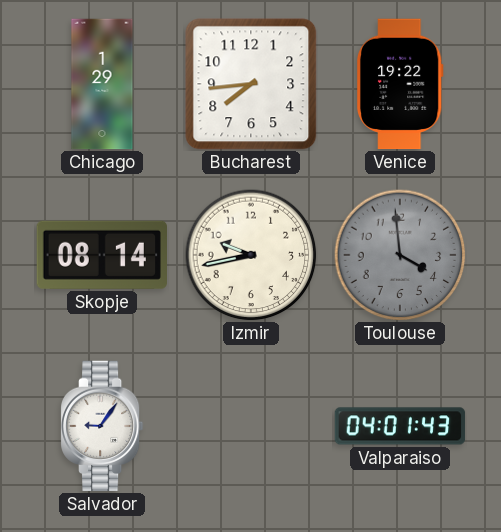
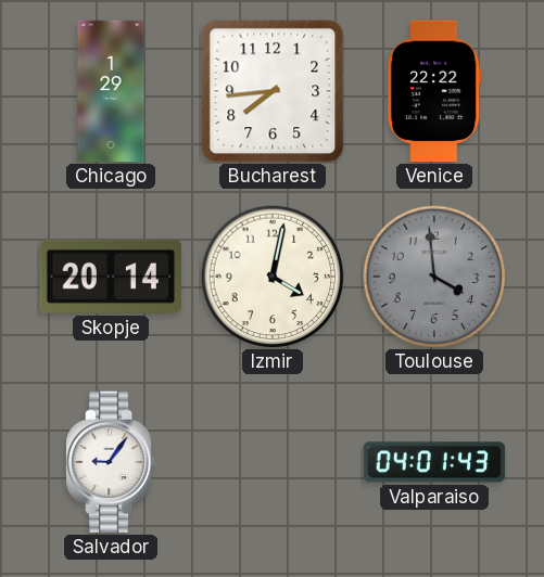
Venice: 19:22 -> 22:22
Skopje: 08:14 -> 20:14
Izmir: 9:43 -> 4:02
